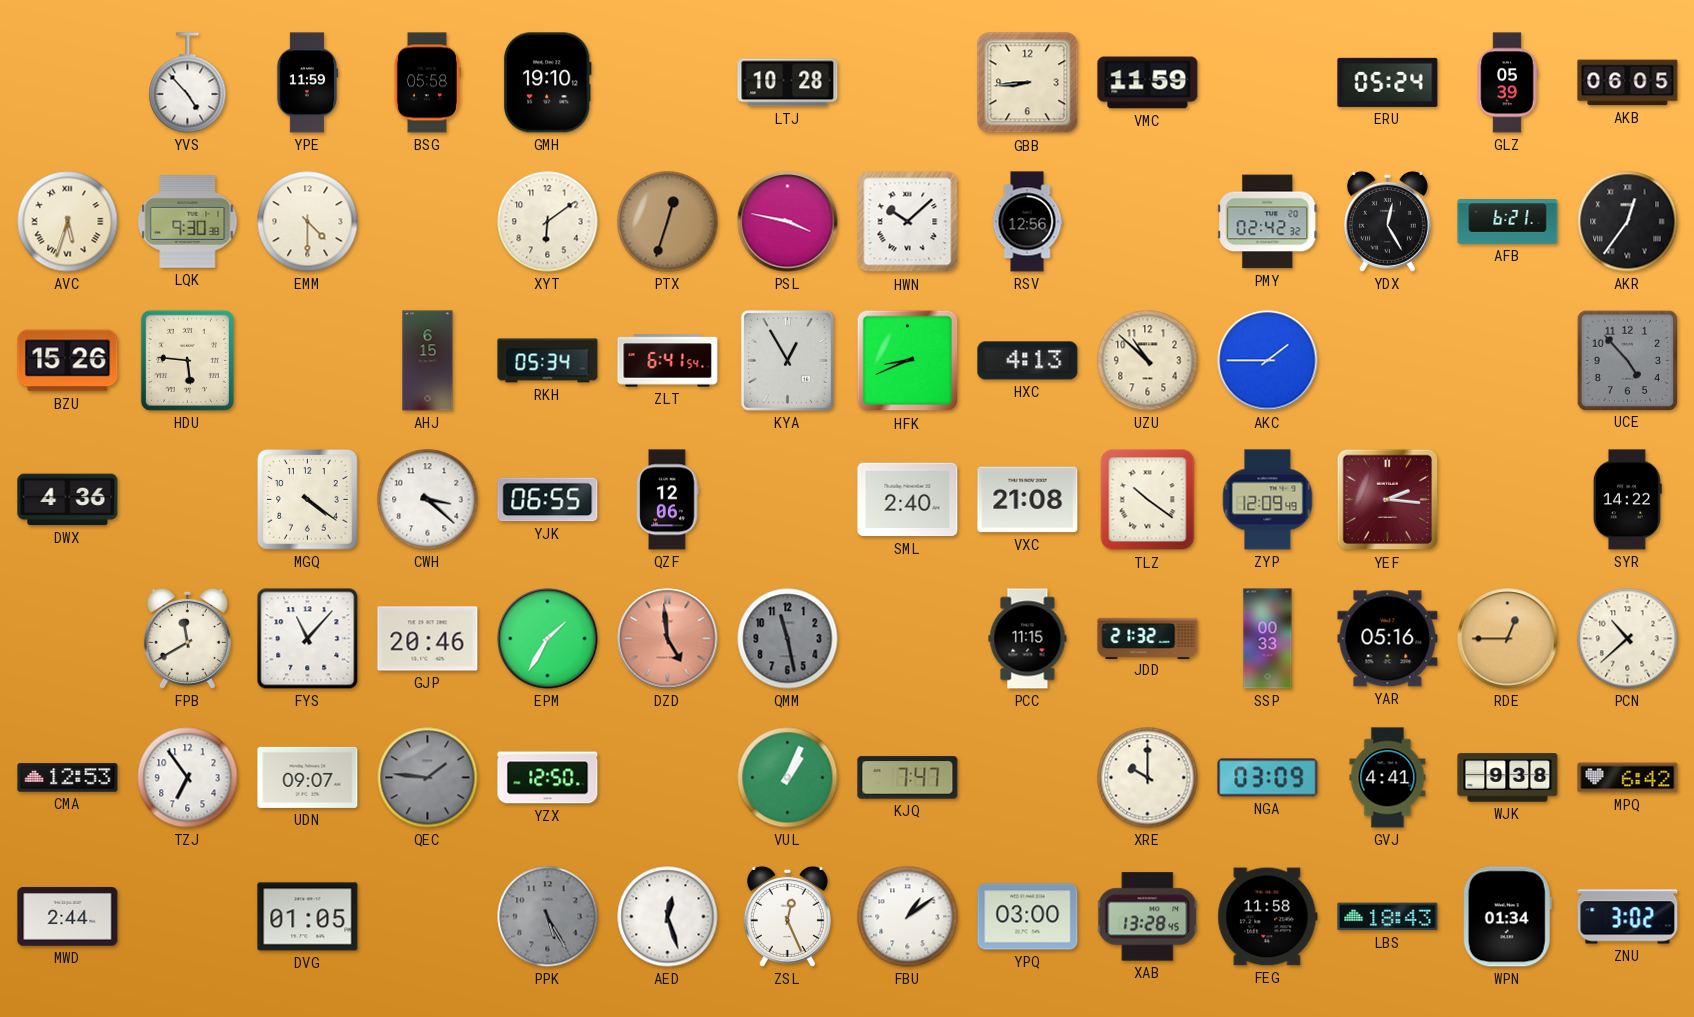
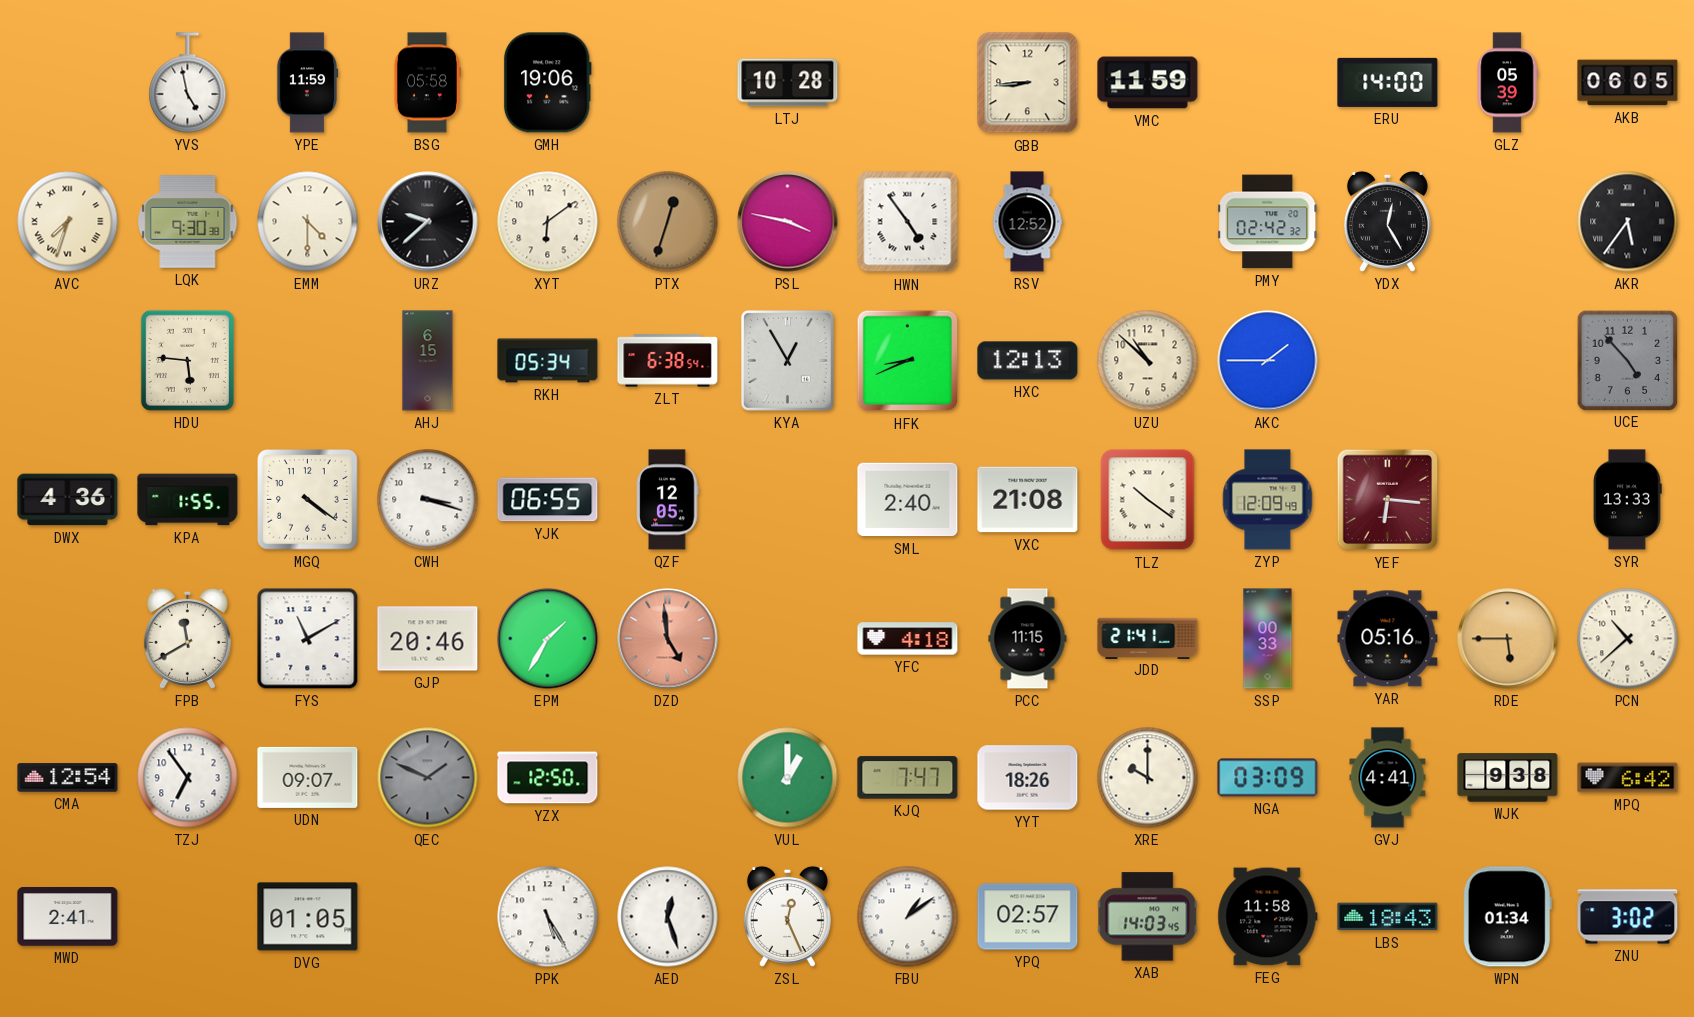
YVS: 4:53 -> 4:58
GMH: 19:10 -> 19:06
ERU: 05:24 -> 14:00
AVC: 5:33 -> 7:33
URZ: none -> 9:38
HWN: 10:08 -> 4:54
RSV: 12:56 -> 12:52
AFB: 6:21 -> none
AKR: 12:36 -> 5:36
BZU: 15:26 -> none
ZLT: 6:41 -> 6:38
HXC: 4:13 -> 12:13
KPA: none -> 1:55
CWH: 3:22 -> 3:18
QZF: 12:06 -> 12:05
YEF: 2:16 -> 6:16
SYR: 14:22 -> 13:33
FYS: 11:07 -> 11:10
QMM: 11:28 -> none
YFC: none -> 4:18
JDD: 21:32 -> 21:41
RDE: 12:45 -> 5:45
CMA: 12:53 -> 12:54
QEC: 1:46 -> 1:49
VUL: 1:04 -> 1:00
YYT: none -> 18:26
MWD: 2:44 -> 2:41
PPK dial: grey -> white
YPQ: 03:00 -> 02:57
XAB: 13:28 -> 14:03
